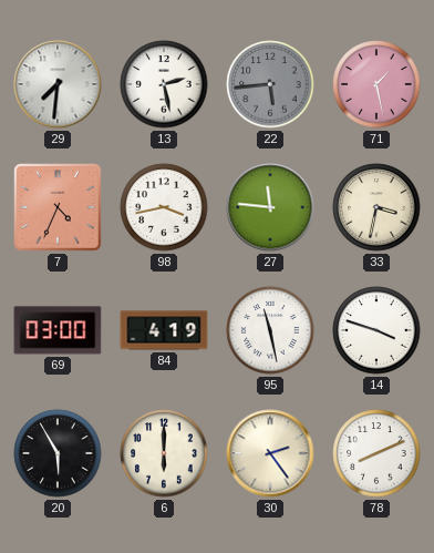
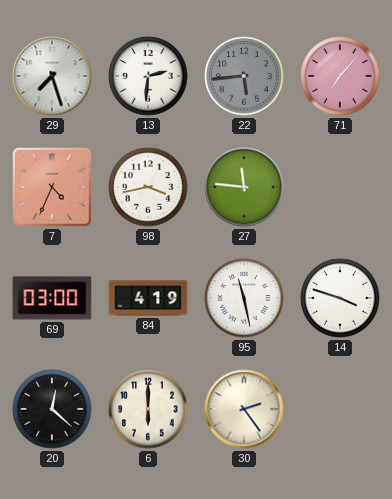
29: 7:31 -> 7:27
13: 2:28 -> 2:31
71: 1:28 -> 7:07
33: 3:32 -> none
20: 5:55 -> 12:22
78: 8:11 -> none
